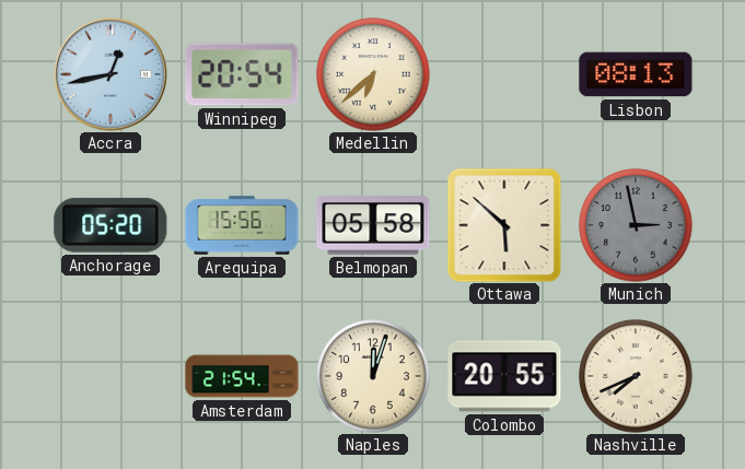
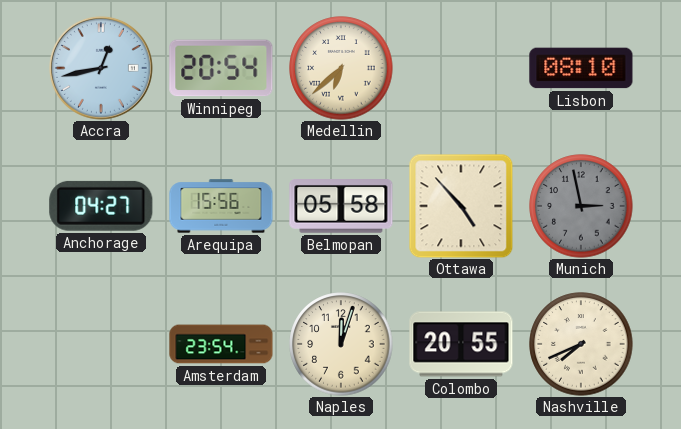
Lisbon: 08:13 -> 08:10
Anchorage: 05:20 -> 04:27
Ottawa: 5:52 -> 4:53
Amsterdam: 21:54 -> 23:54
